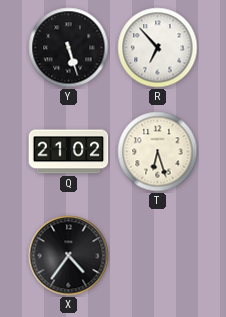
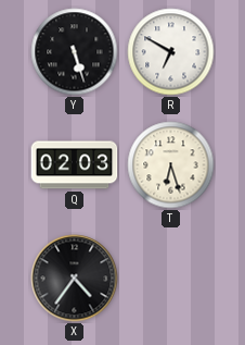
R: 6:53 -> 6:50
Q: 21:02 -> 02:03
